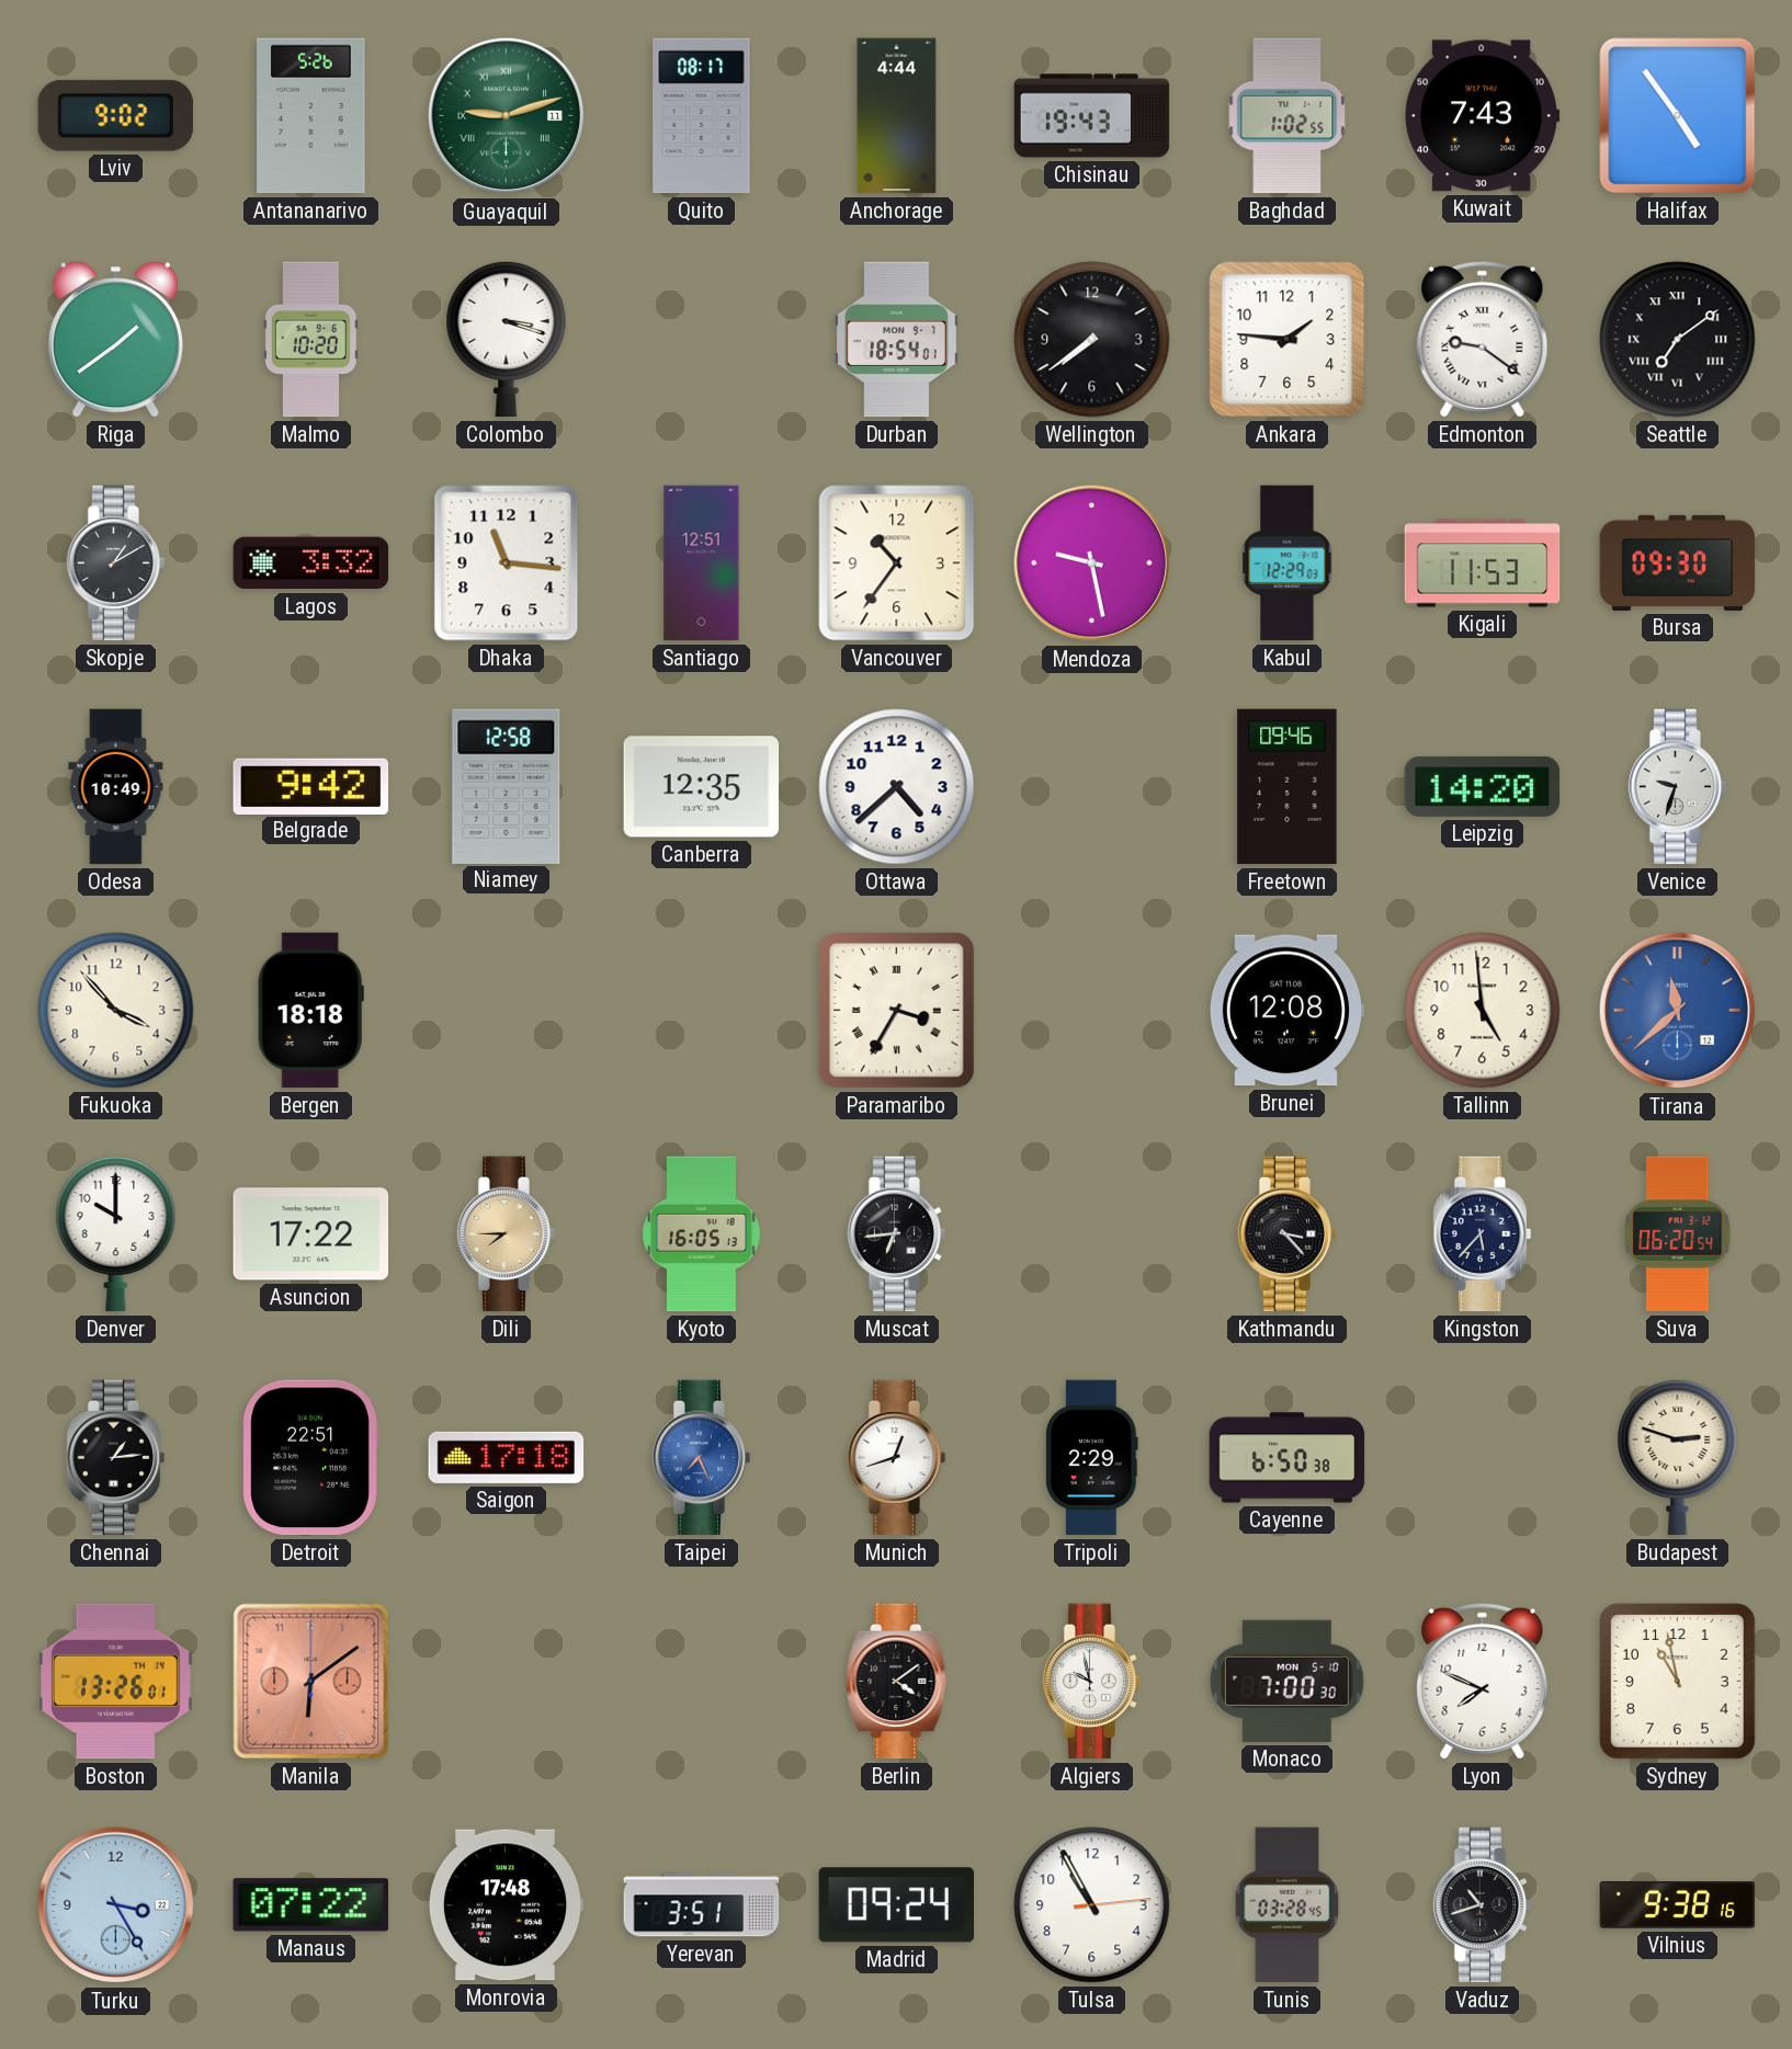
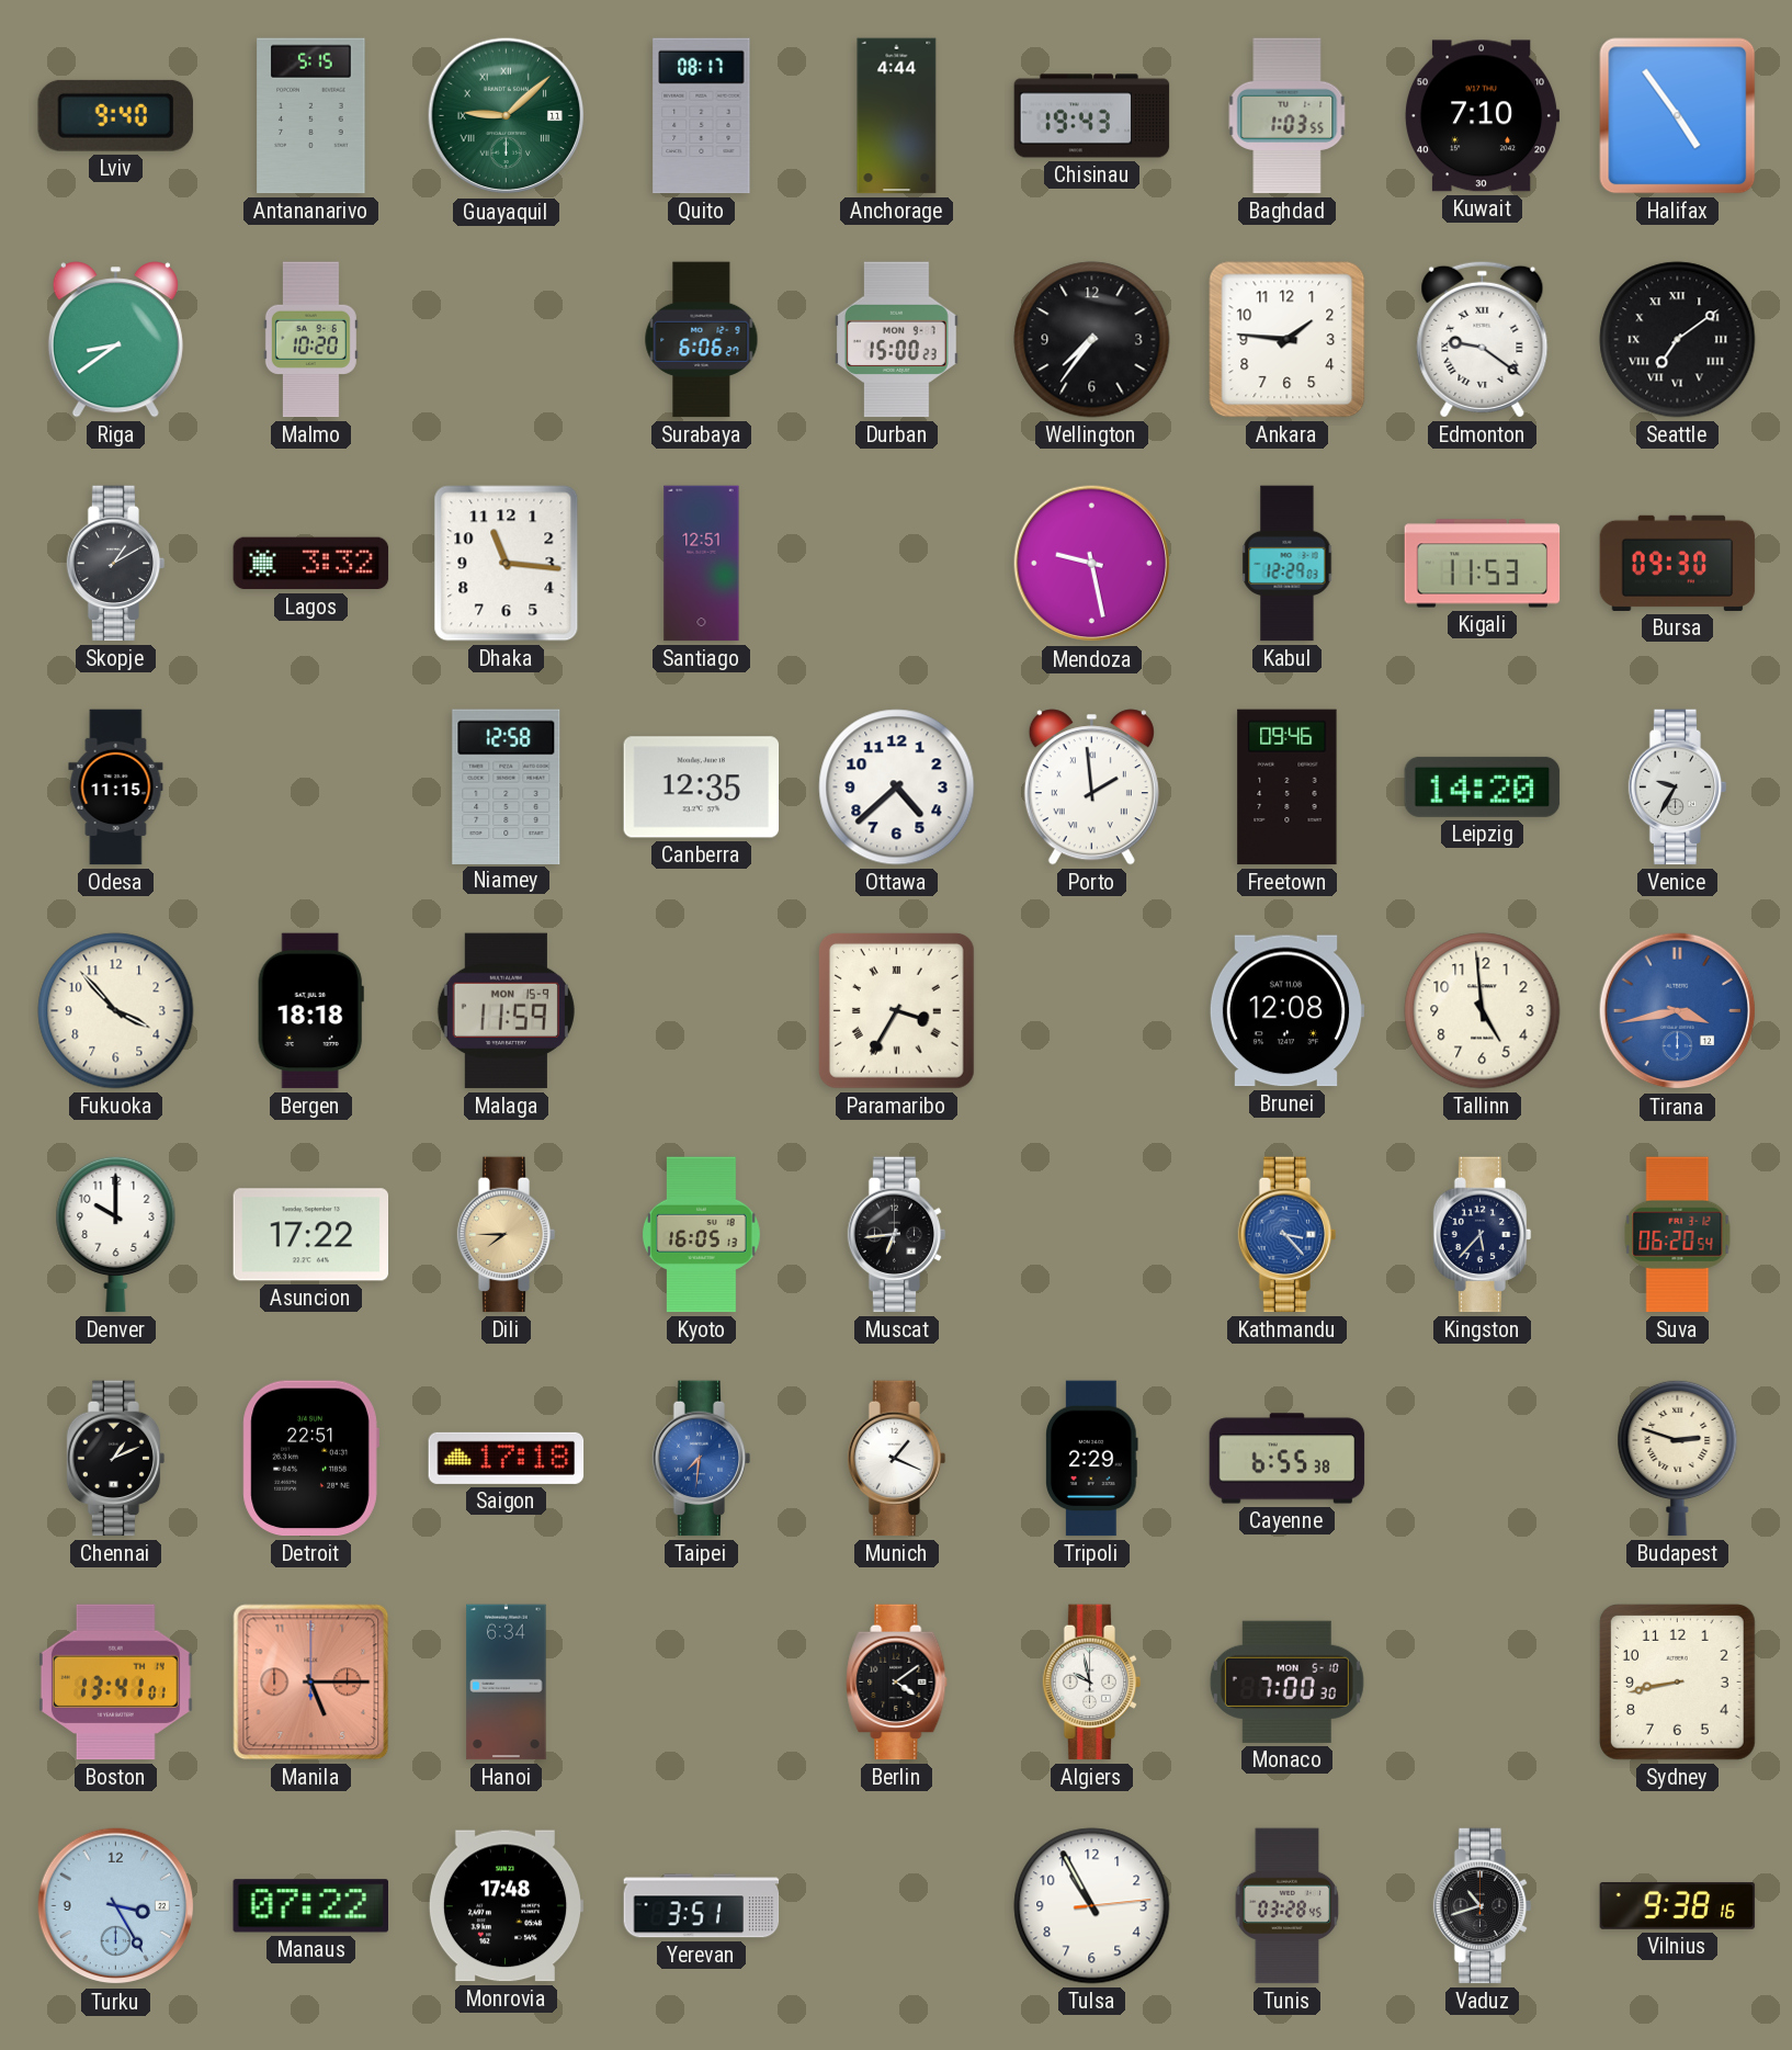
Lviv: 9:02 -> 9:40
Antananarivo: 5:26 -> 5:15
Guayaquil: 9:12 -> 9:08
Baghdad: 1:02 -> 1:03
Kuwait: 7:43 -> 7:10
Riga: 1:39 -> 8:39
Colombo: 3:18 -> none
Surabaya: none -> 6:06
Durban: 18:54 -> 15:00
Wellington: 7:39 -> 7:36
Vancouver: 10:36 -> none
Odesa: 10:49 -> 11:15
Belgrade: 9:42 -> none
Porto: none -> 1:59
Venice: 9:33 -> 9:35
Malaga: none -> 11:59
Tirana: 11:38 -> 3:43
Kathmandu dial: black -> blue
Chennai: 1:14 -> 1:11
Taipei: 7:26 -> 7:31
Munich: 12:42 -> 1:19
Cayenne: 6:50 -> 6:55
Boston: 13:26 -> 13:41
Manila: 6:09 -> 5:15
Hanoi: none -> 6:34
Lyon: 7:49 -> none
Sydney: 10:58 -> 8:43
Madrid: 09:24 -> none
